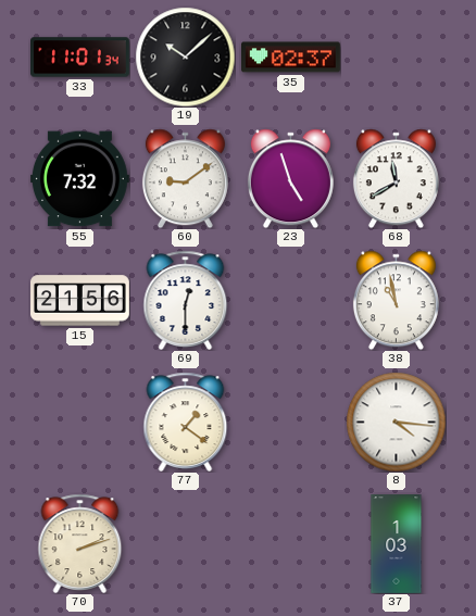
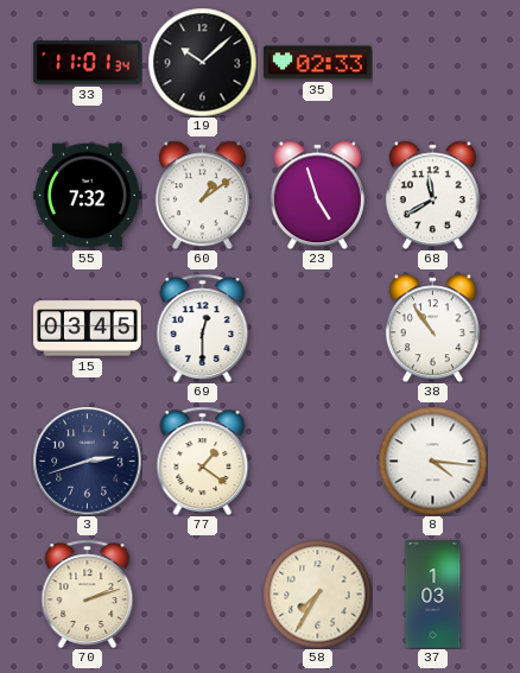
35: 02:37 -> 02:33
60: 9:09 -> 1:09
15: 21:56 -> 03:45
38: 10:58 -> 10:54
3: none -> 2:42
58: none -> 7:35
